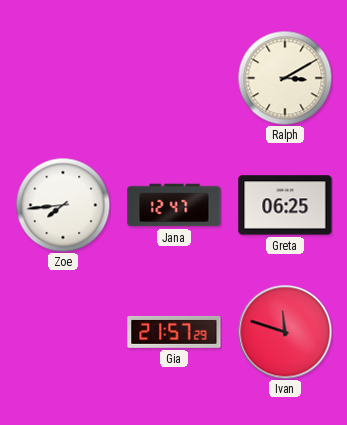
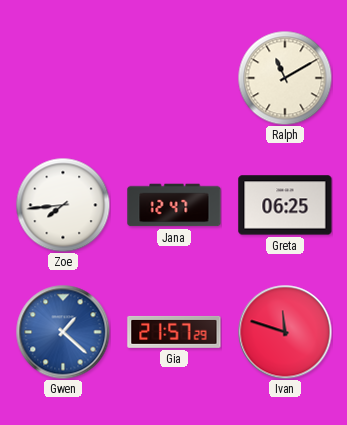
Ralph: 3:10 -> 11:10
Gwen: none -> 1:22
